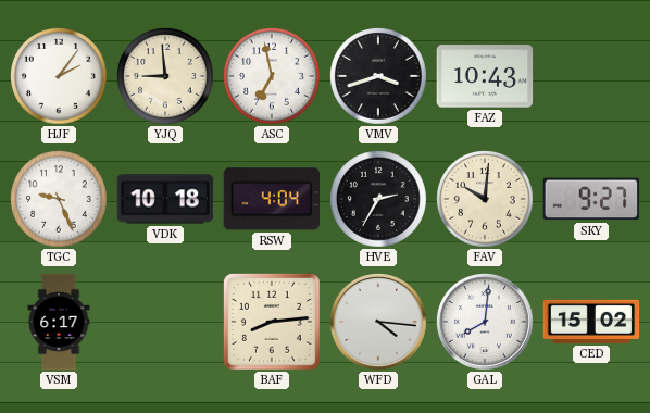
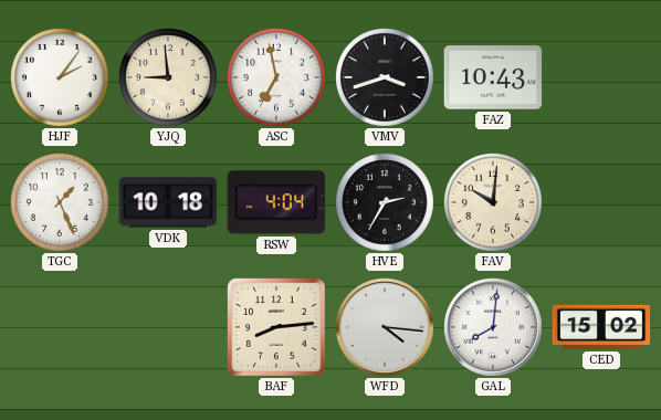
TGC: 9:26 -> 1:26
SKY: 9:27 -> none
VSM: 6:17 -> none
